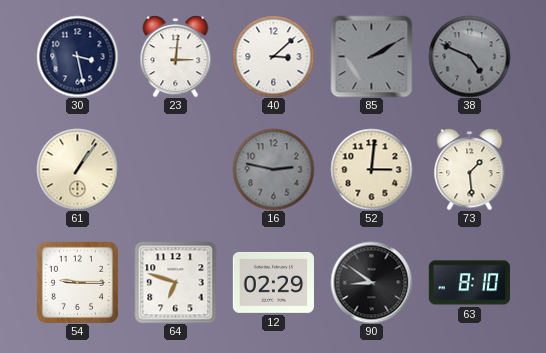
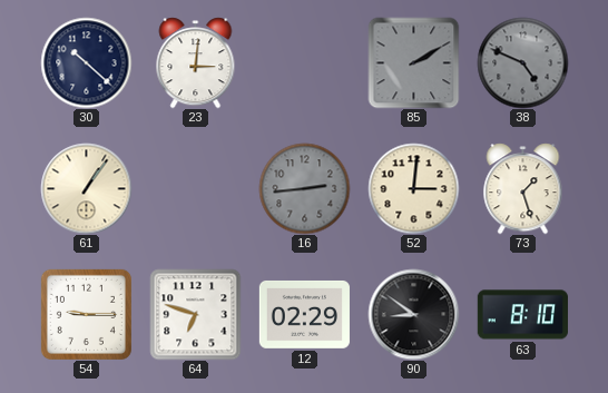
30: 3:28 -> 10:22
40: 3:08 -> none
16: 2:47 -> 2:44
73: 1:29 -> 1:27
